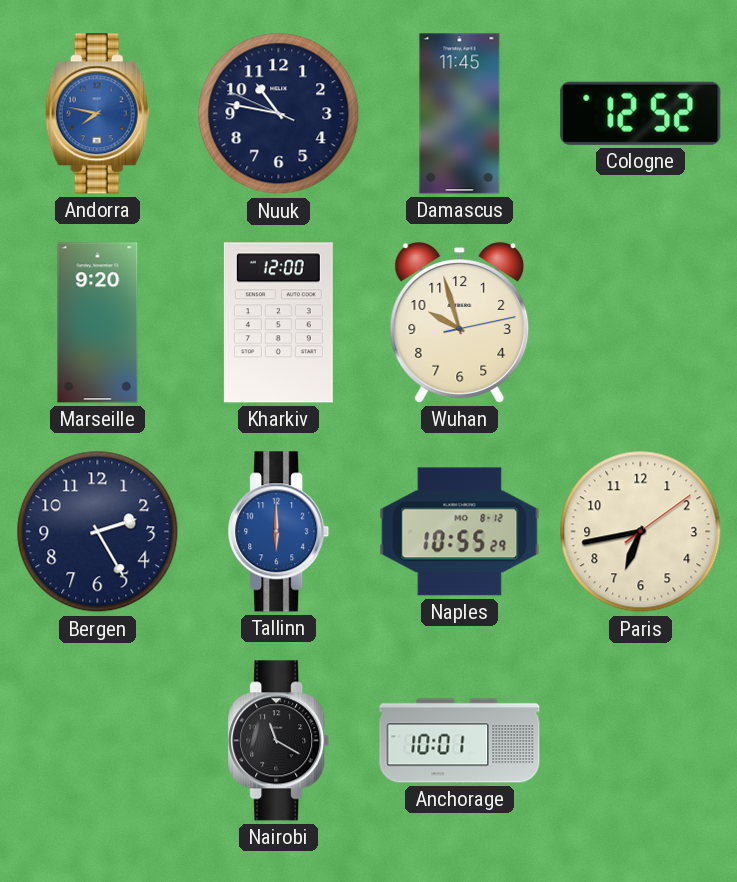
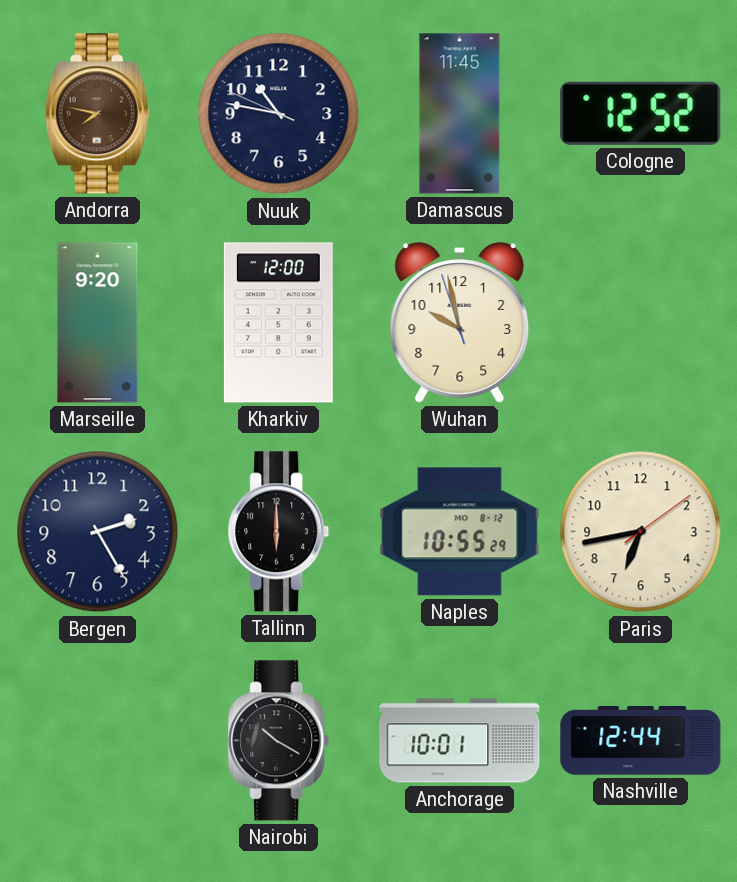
Andorra dial: blue -> brown
Wuhan: 9:57:13 -> 9:57:57
Tallinn dial: blue -> black
Nairobi: 11:20 -> 10:20
Nashville: none -> 12:44
